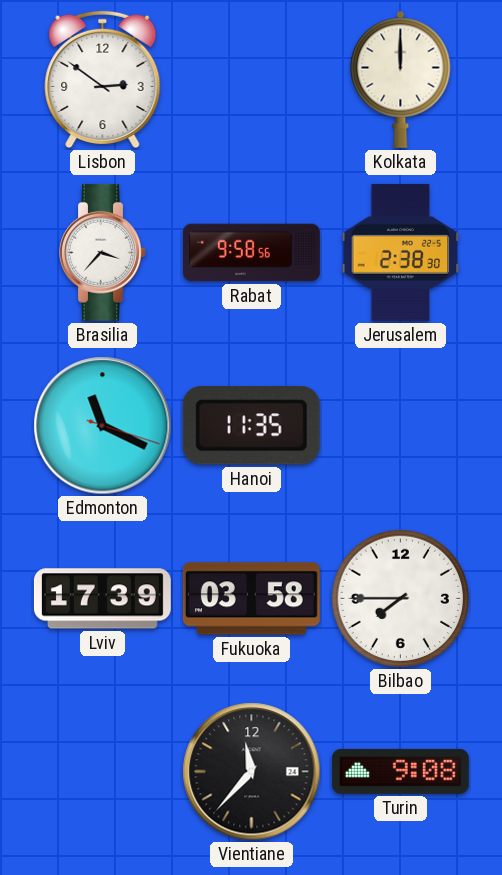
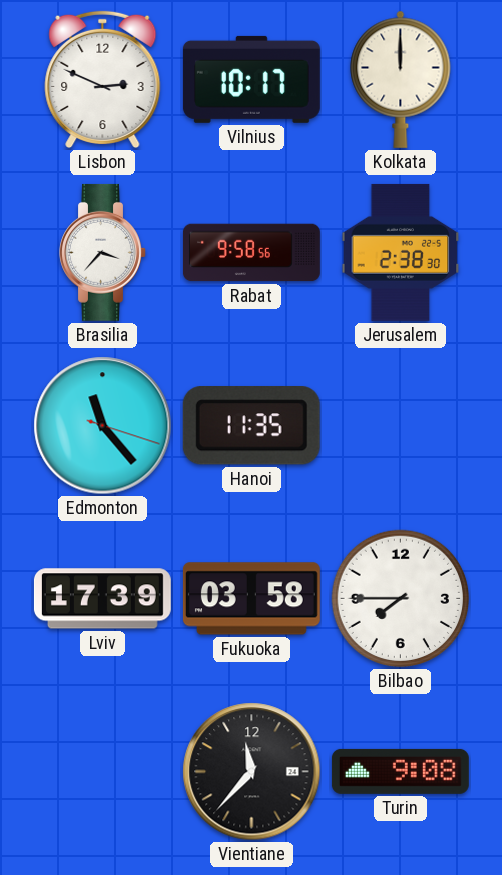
Lisbon: 2:51 -> 2:49
Vilnius: none -> 10:17
Edmonton: 11:19 -> 11:23
